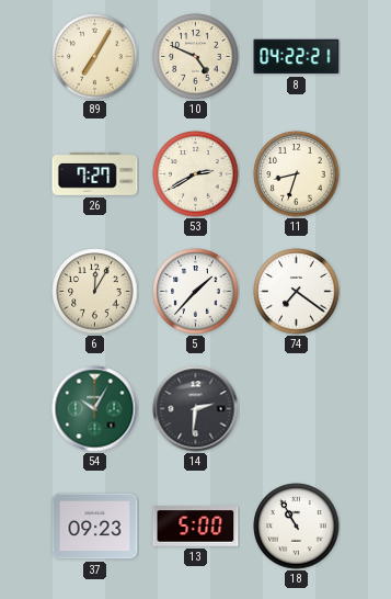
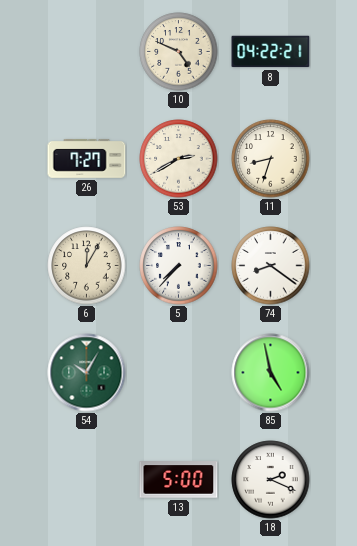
89: 7:05 -> none
5: 1:37 -> 7:37
74: 7:21 -> 8:21
14: 2:31 -> none
85: none -> 4:58
37: 09:23 -> none
18: 10:55 -> 2:19
